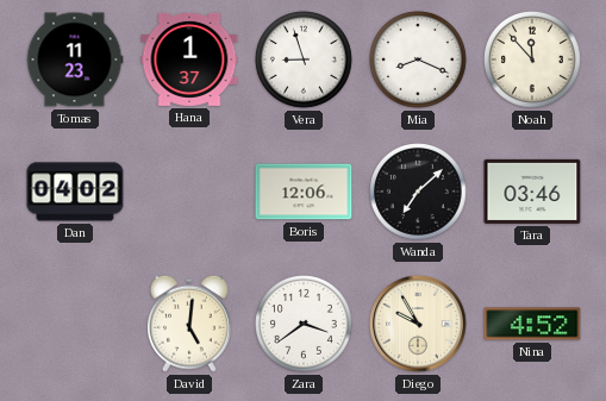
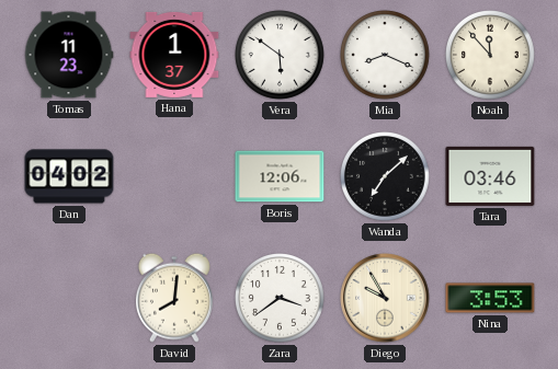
Vera: 8:57 -> 5:51
David: 5:01 -> 8:01
Nina: 4:52 -> 3:53
